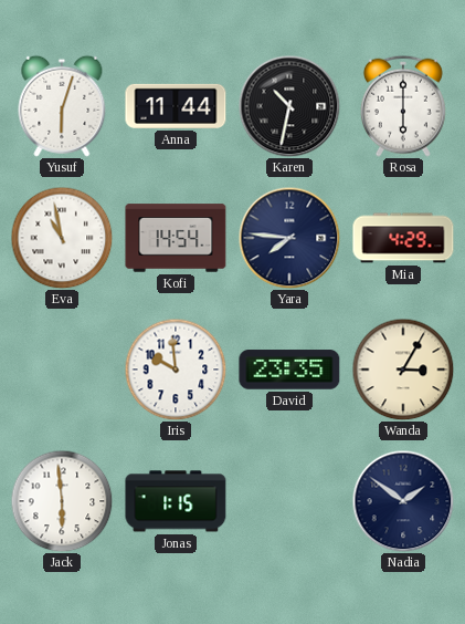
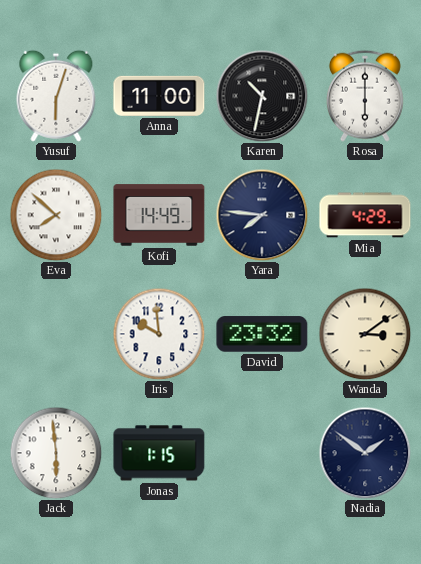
Anna: 11:44 -> 11:00
Eva: 10:58 -> 7:52
Kofi: 14:54 -> 14:49
David: 23:35 -> 23:32
Wanda: 3:05 -> 3:09
